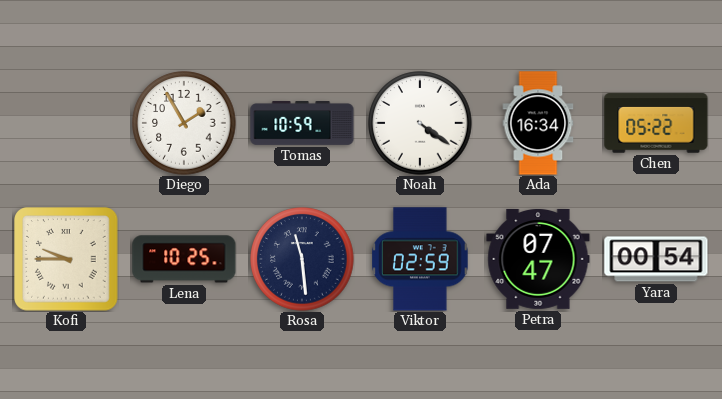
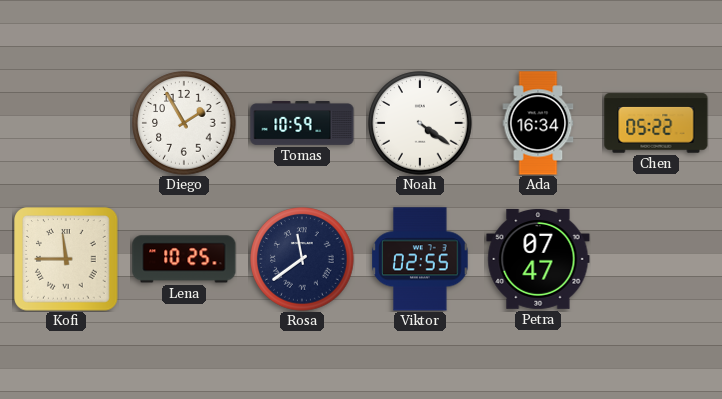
Kofi: 9:45 -> 11:45
Rosa: 11:29 -> 11:39
Viktor: 02:59 -> 02:55
Yara: 00:54 -> none
